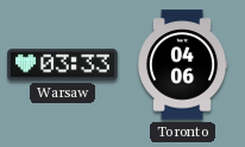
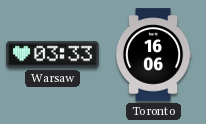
Toronto: 04:06 -> 16:06
